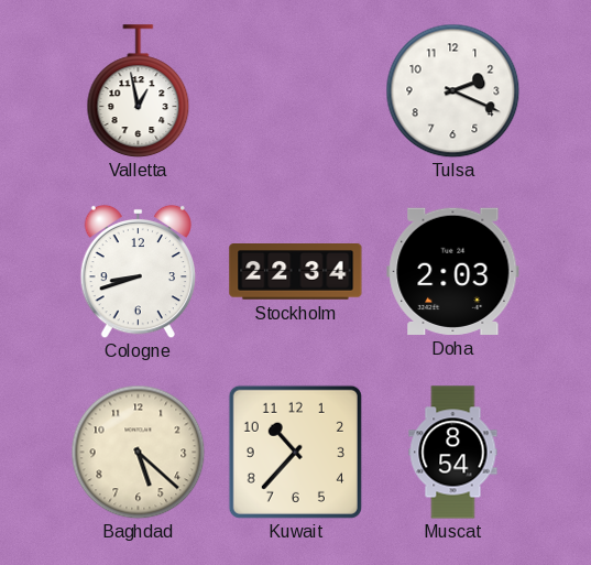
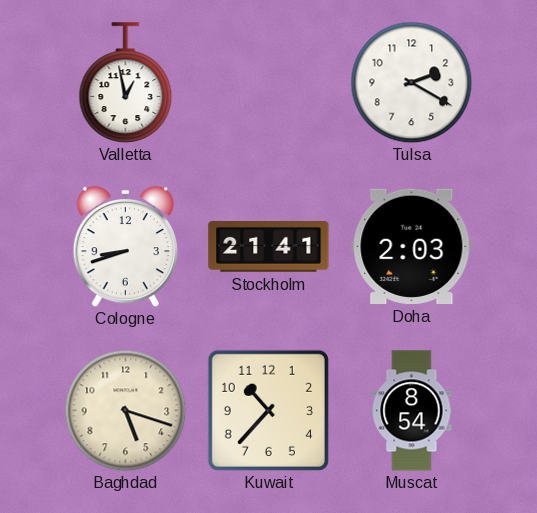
Tulsa: 2:19 -> 2:20
Stockholm: 22:34 -> 21:41
Baghdad: 5:22 -> 5:18
